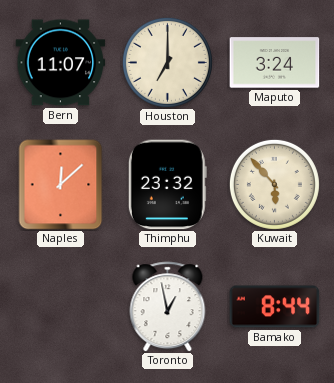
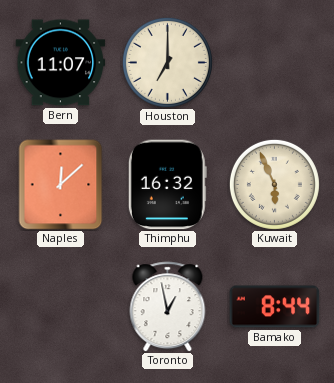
Maputo: 3:24 -> none
Thimphu: 23:32 -> 16:32
Kuwait: 5:53 -> 5:56
